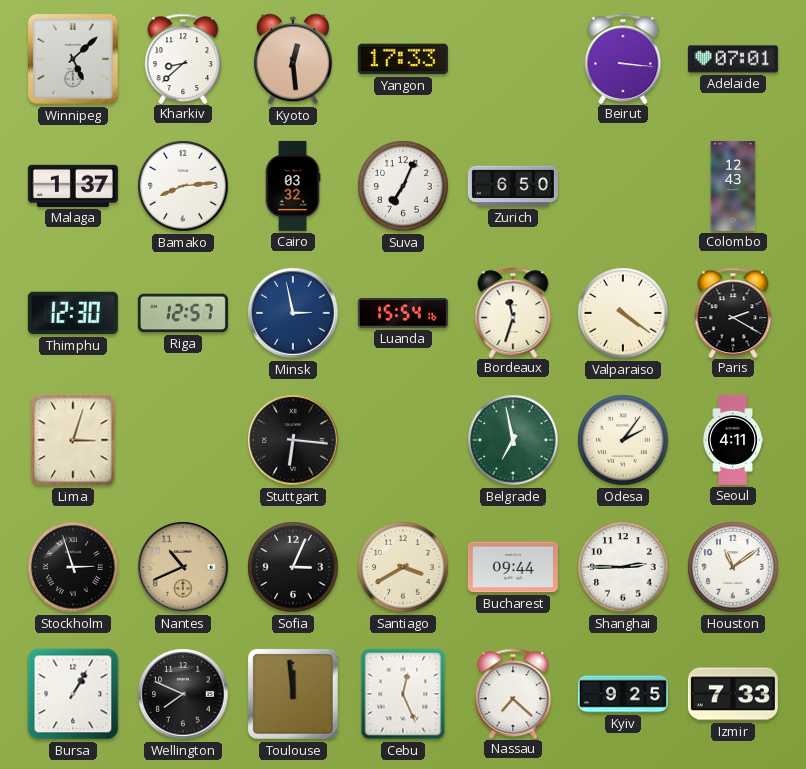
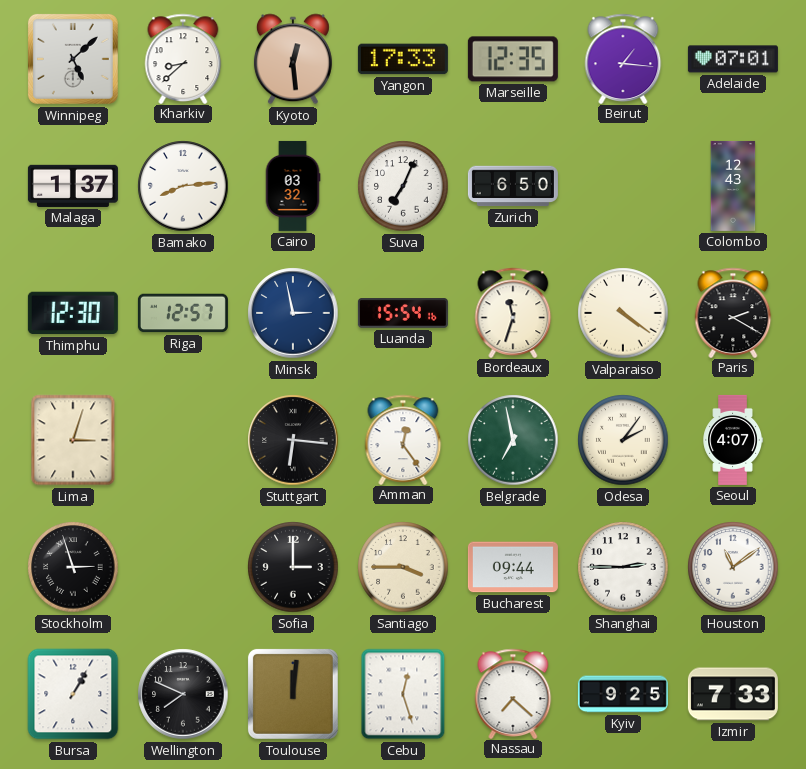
Marseille: none -> 12:35
Beirut: 3:16 -> 1:16
Amman: none -> 12:24
Seoul: 4:11 -> 4:07
Nantes: 10:41 -> none
Sofia: 3:04 -> 3:00
Santiago: 3:40 -> 3:45
Toulouse: 11:59 -> 12:01
Cebu: 12:26 -> 12:27
